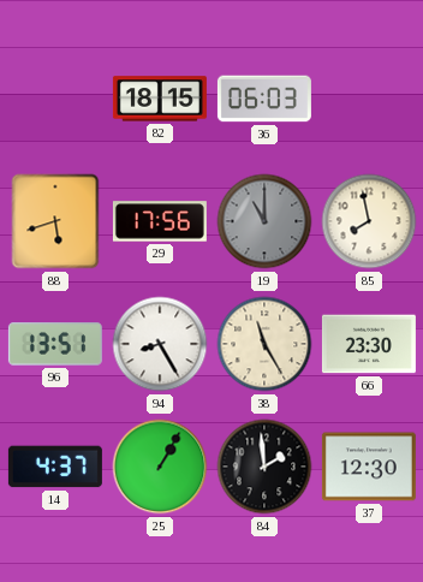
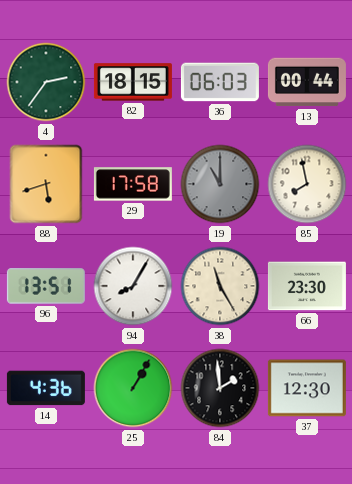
4: none -> 2:36
13: none -> 00:44
29: 17:56 -> 17:58
94: 8:25 -> 8:05
14: 4:37 -> 4:36
